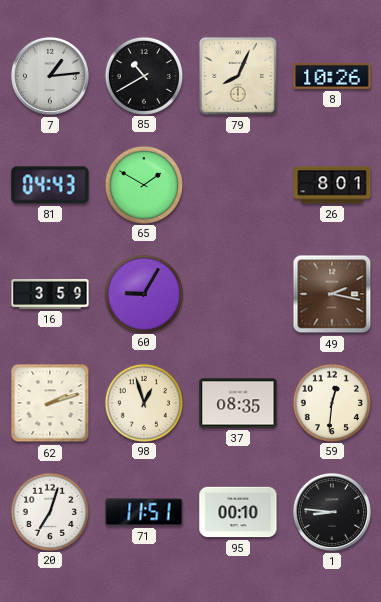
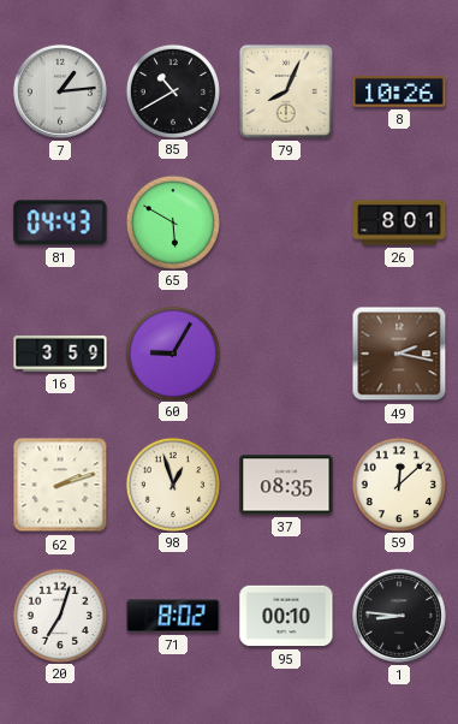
65: 1:50 -> 5:50
59: 12:31 -> 12:08
71: 11:51 -> 8:02
